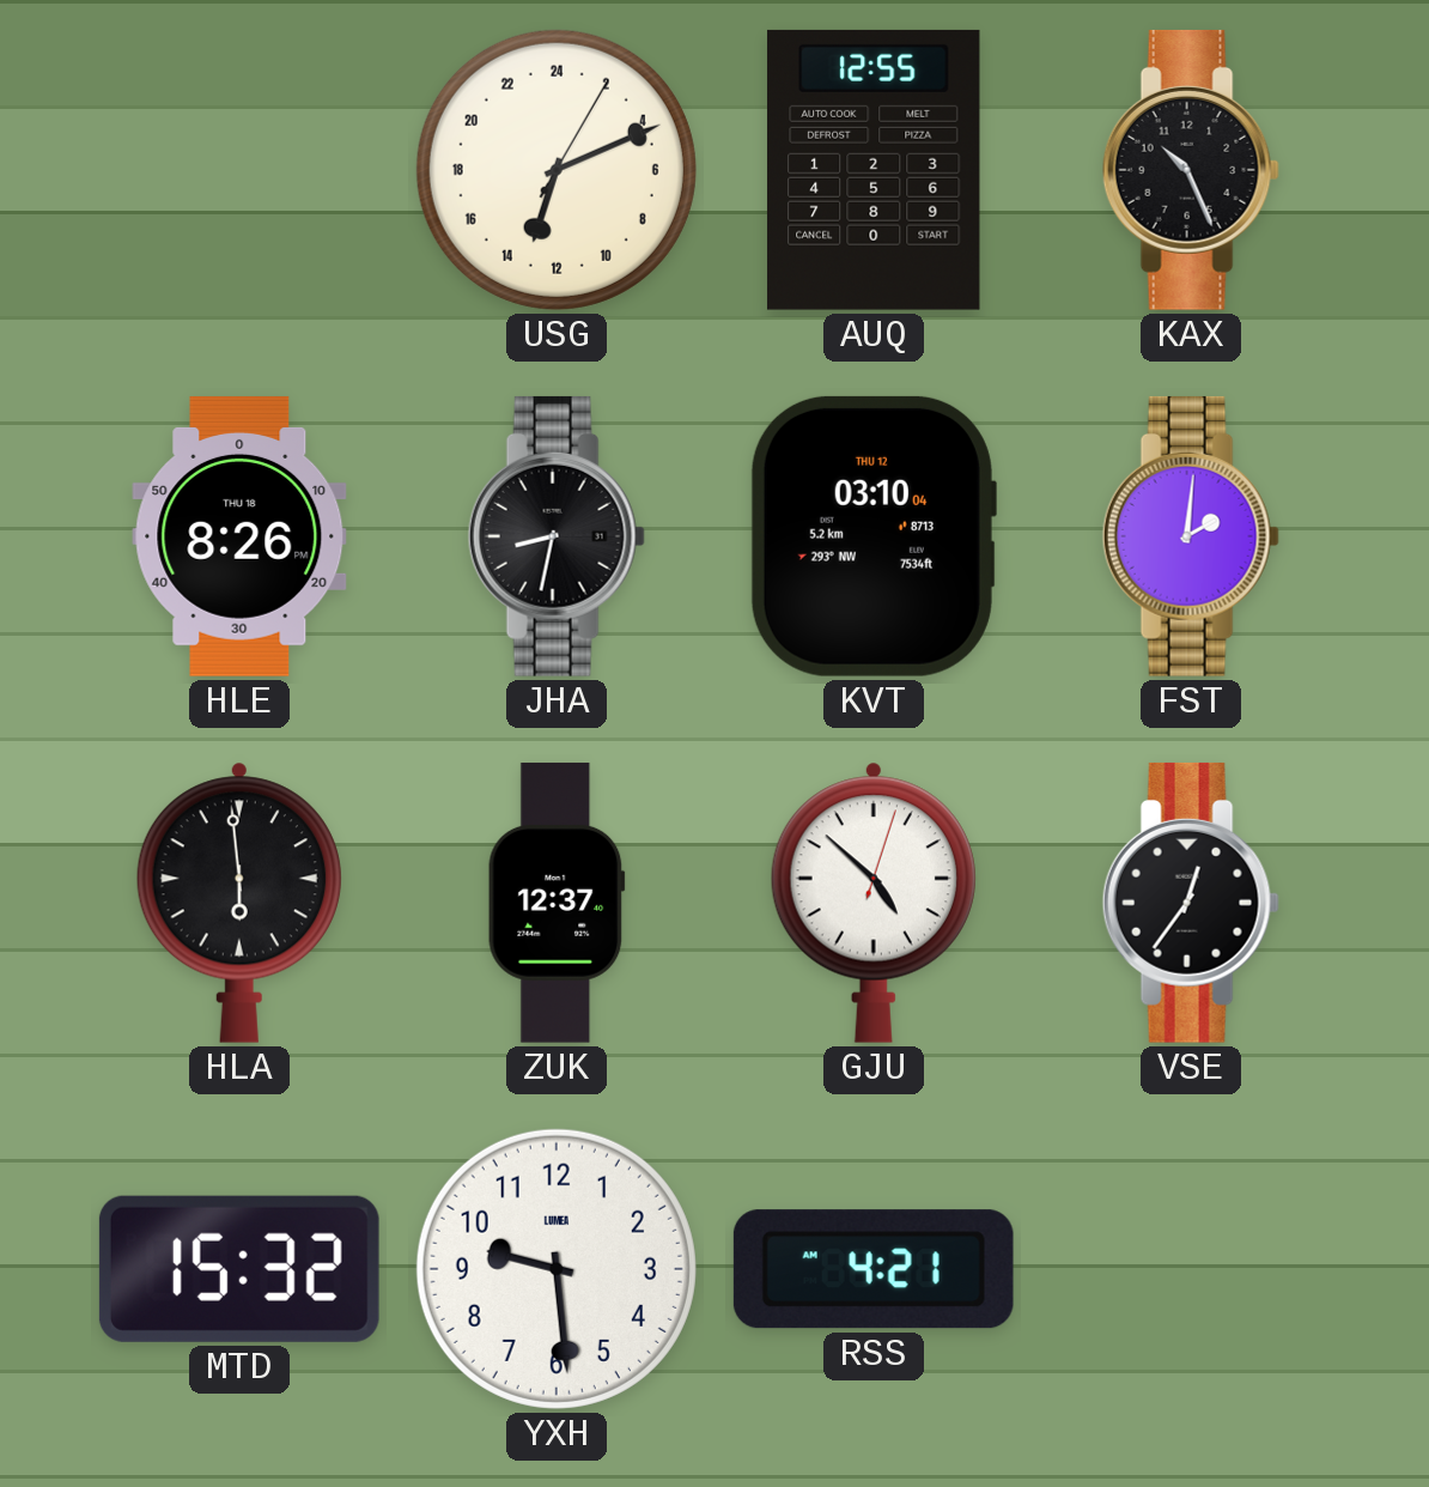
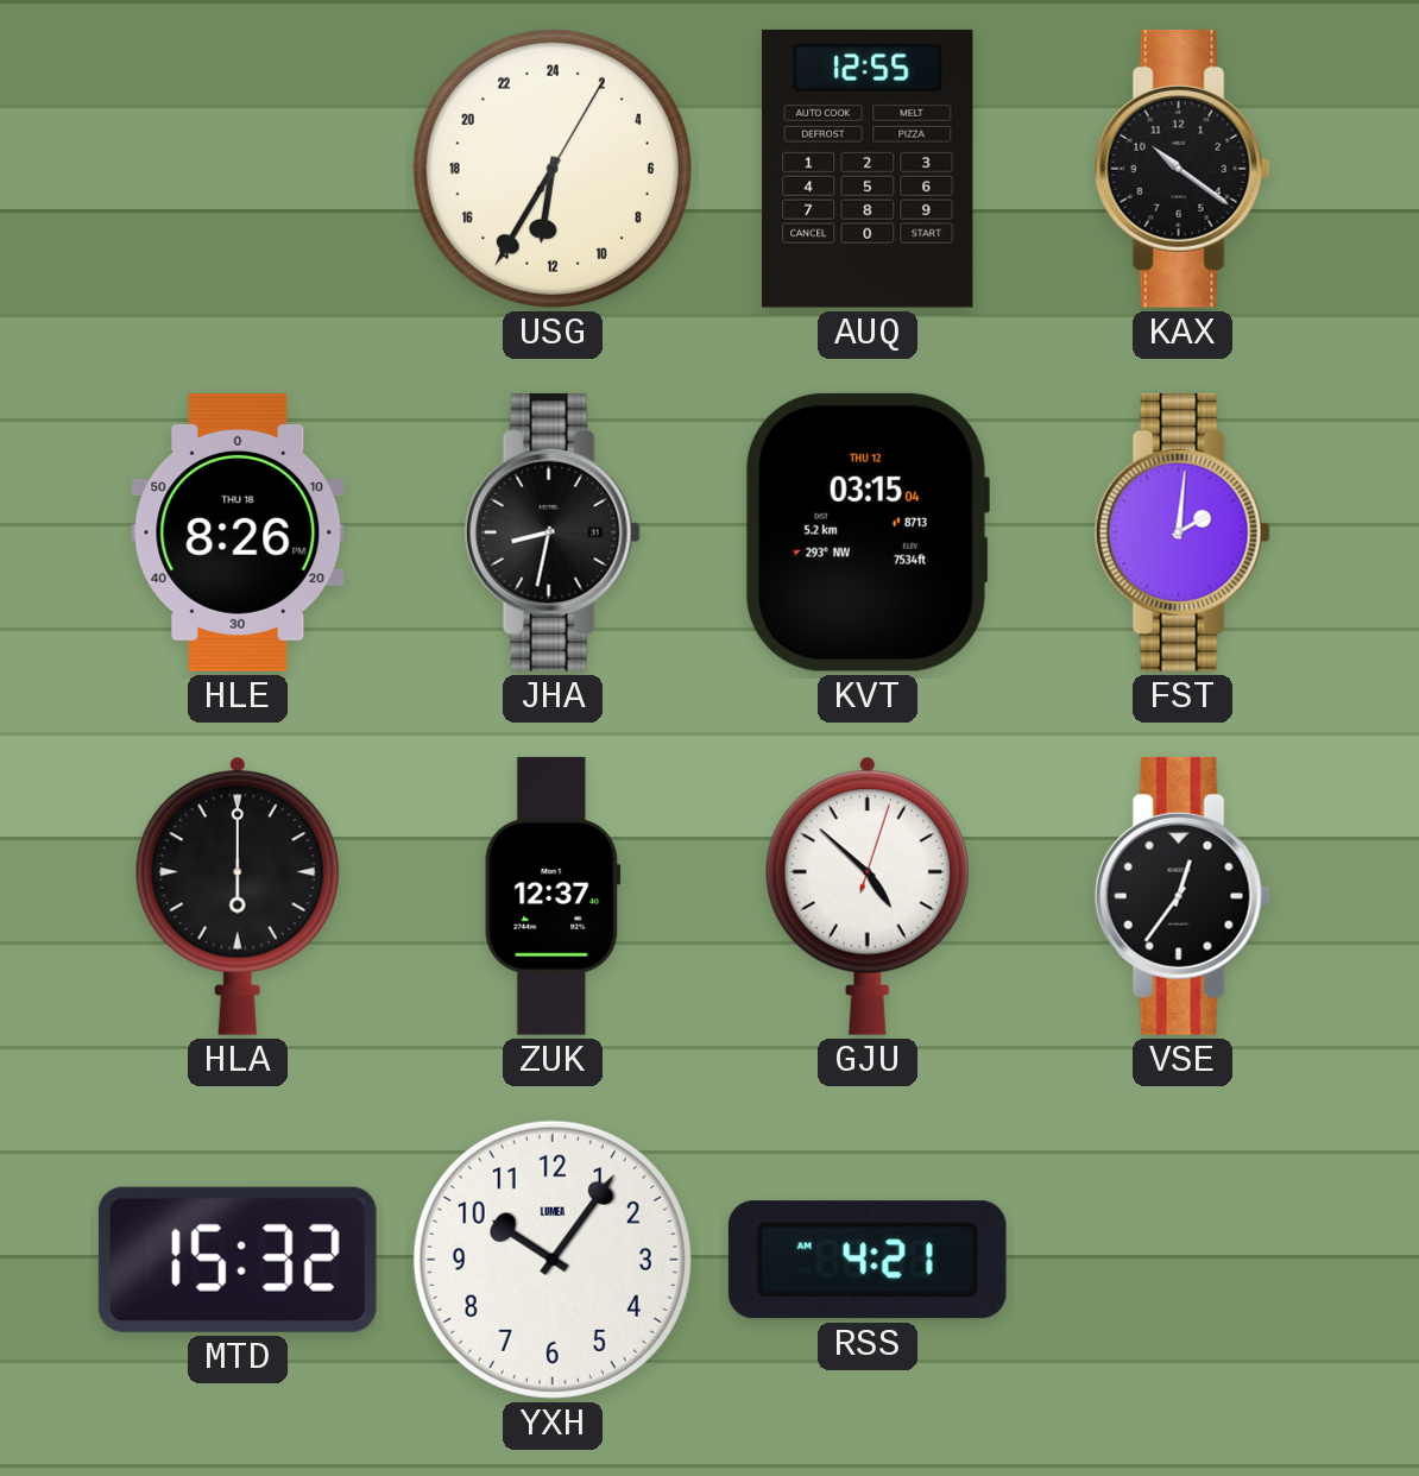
USG: 13:11 -> 12:35
KAX: 10:26 -> 10:21
KVT: 03:10 -> 03:15
HLA: 5:59 -> 6:00
YXH: 9:29 -> 10:06
